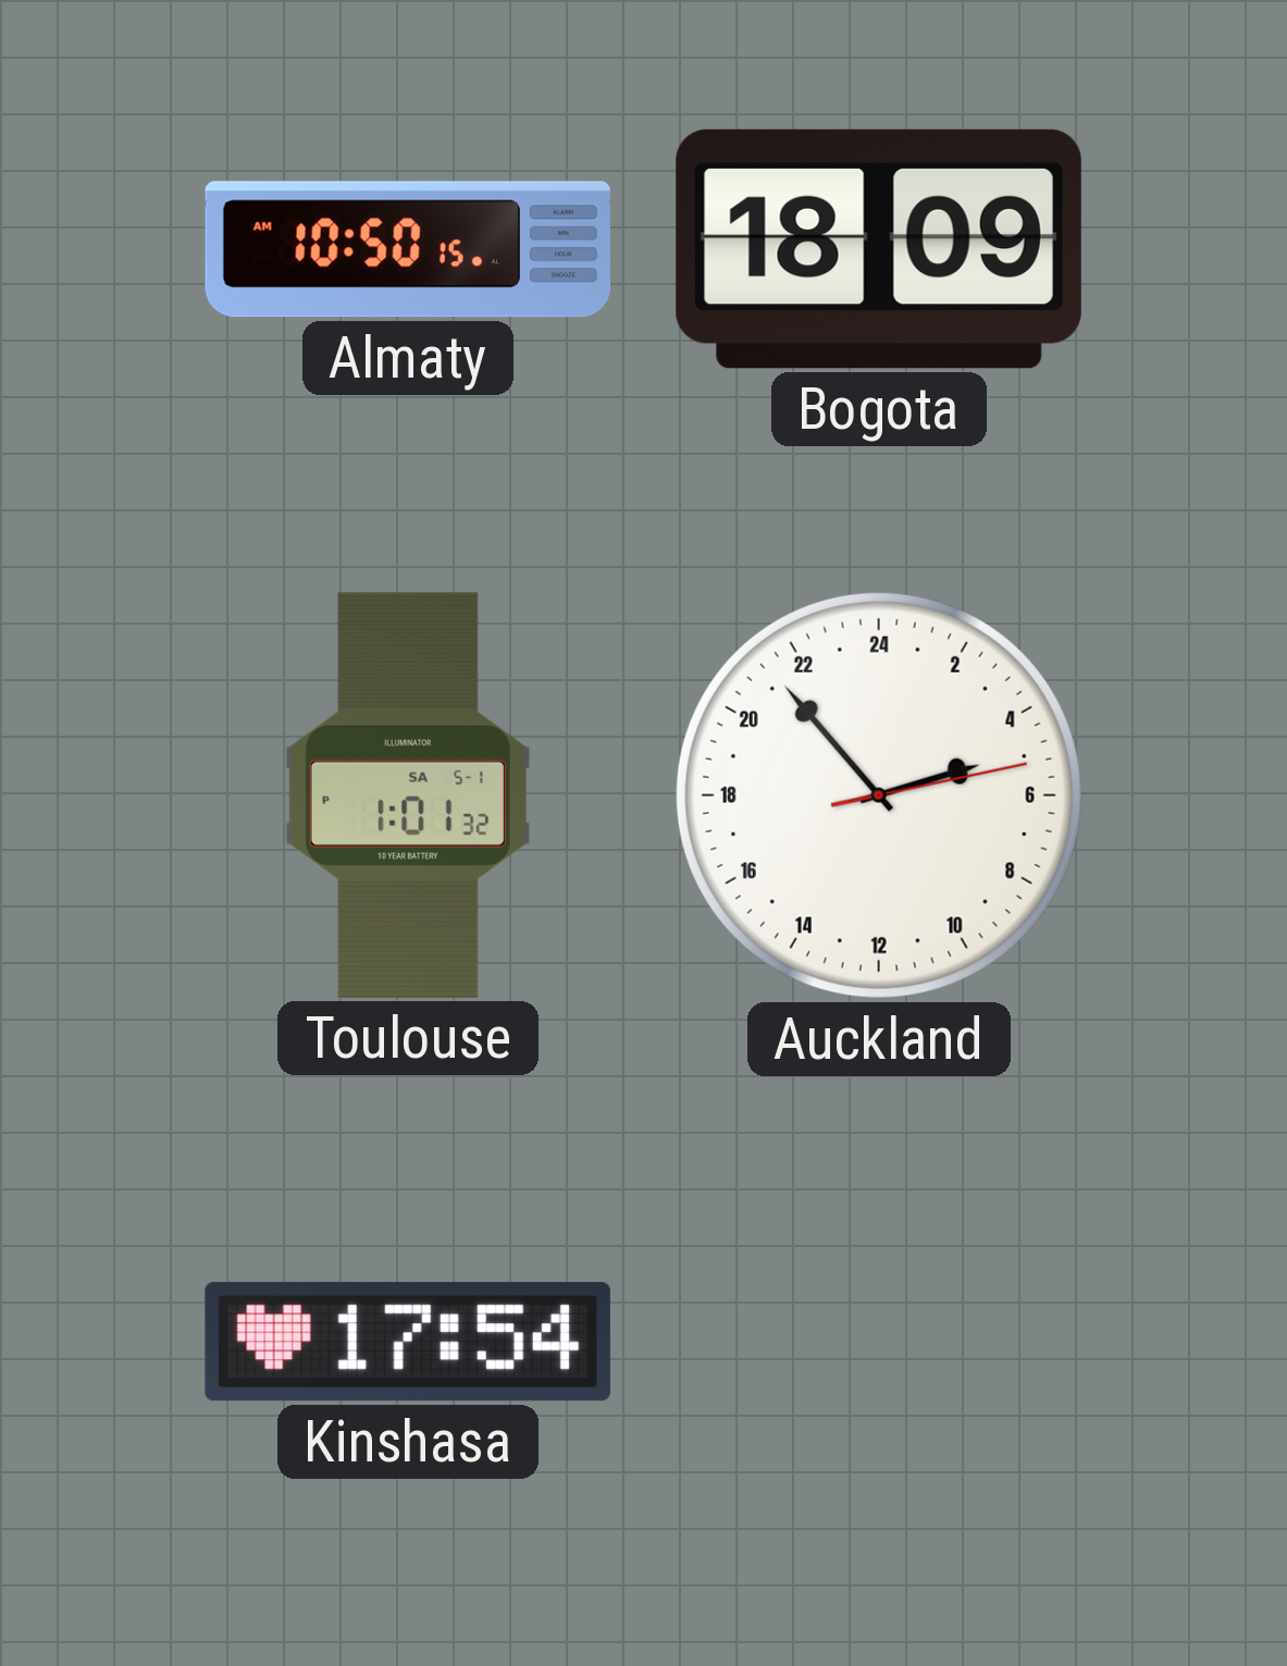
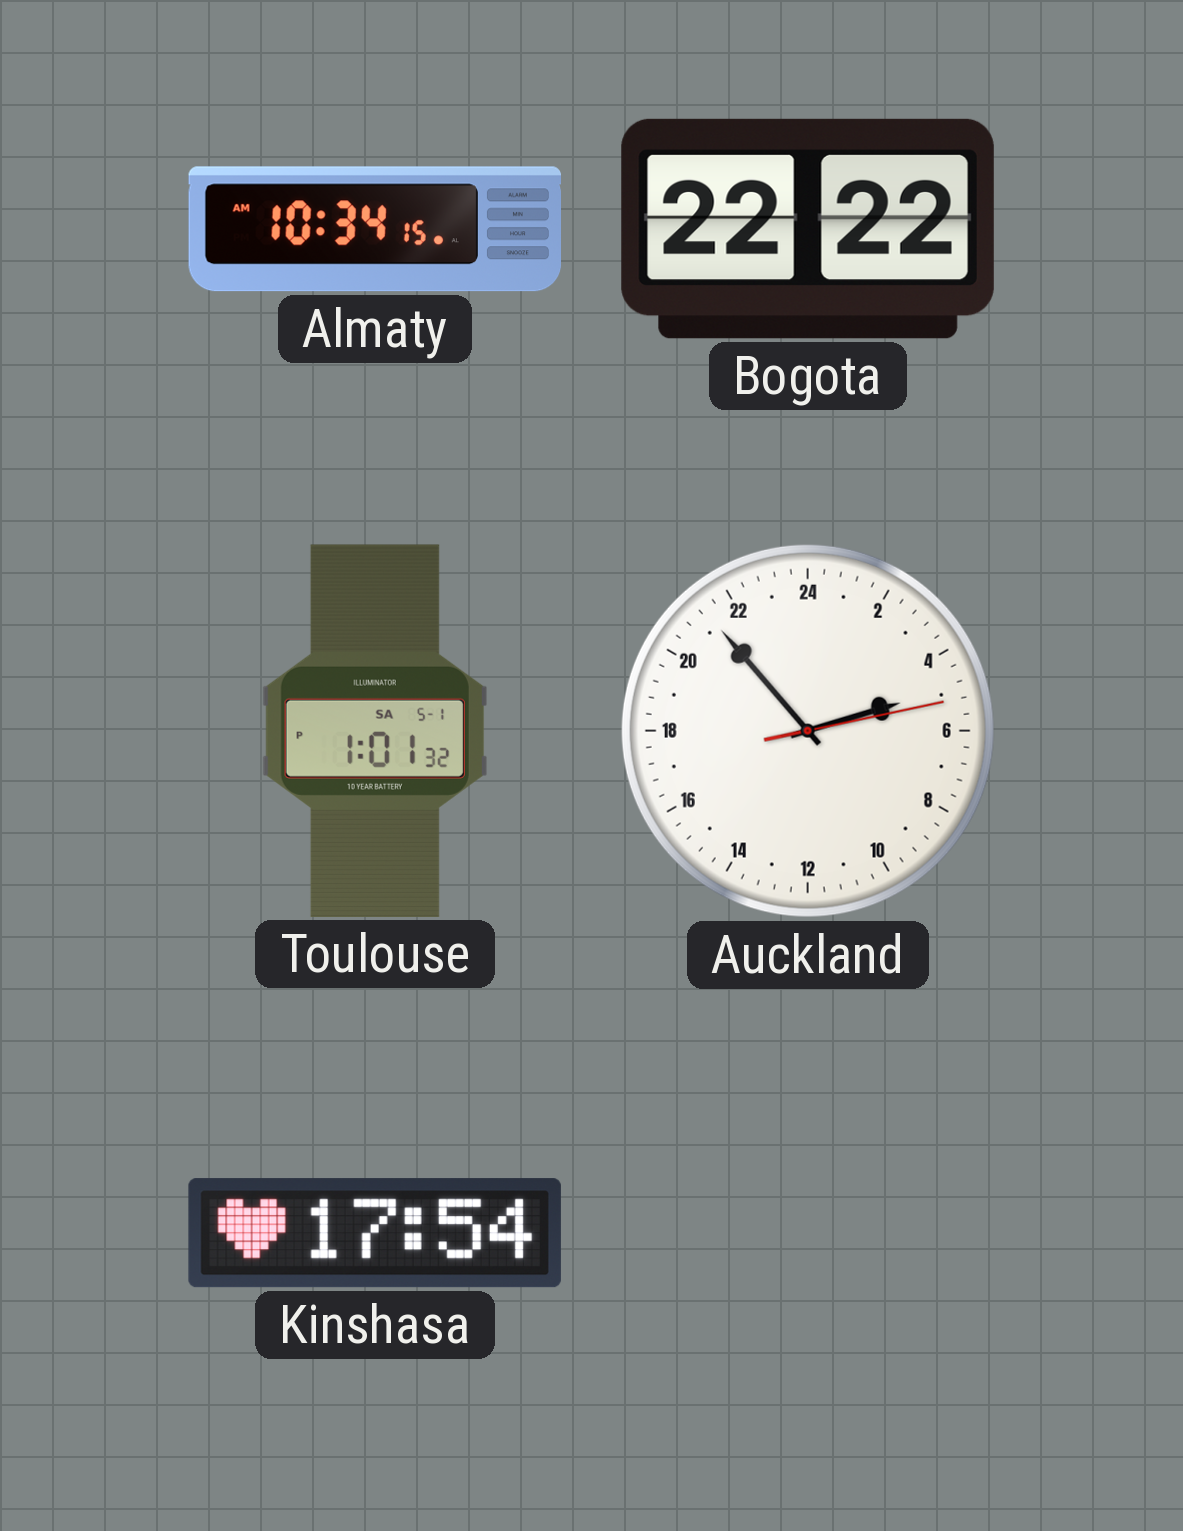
Almaty: 10:50 -> 10:34
Bogota: 18:09 -> 22:22
